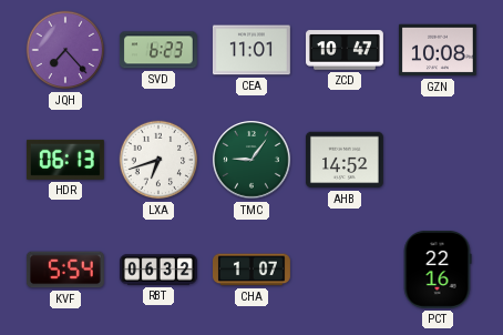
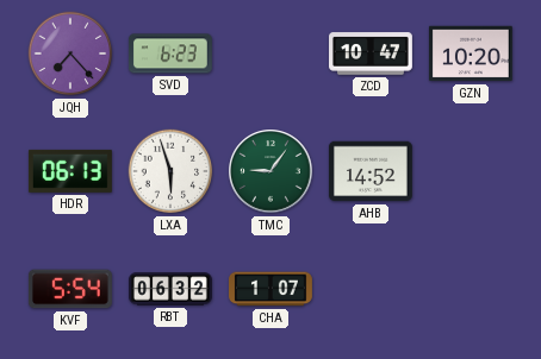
CEA: 11:01 -> none
GZN: 10:08 -> 10:20
LXA: 6:42 -> 5:57
PCT: 22:16 -> none
